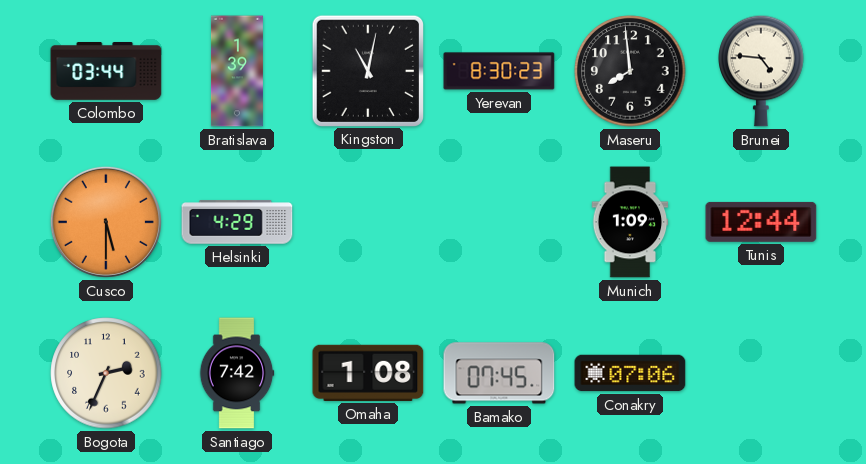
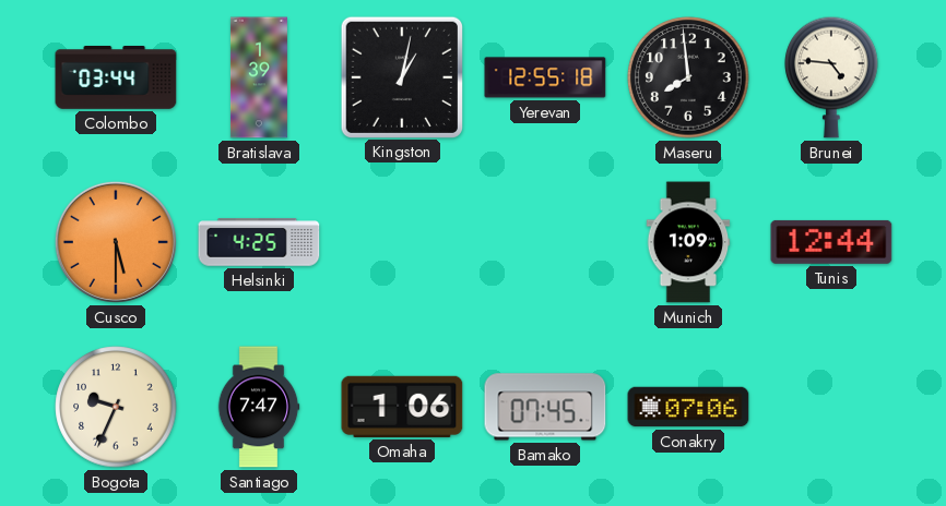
Kingston: 11:02 -> 1:02
Yerevan: 8:30 -> 12:55
Helsinki: 4:29 -> 4:25
Bogota: 2:34 -> 9:34
Santiago: 7:42 -> 7:47
Omaha: 1:08 -> 1:06
